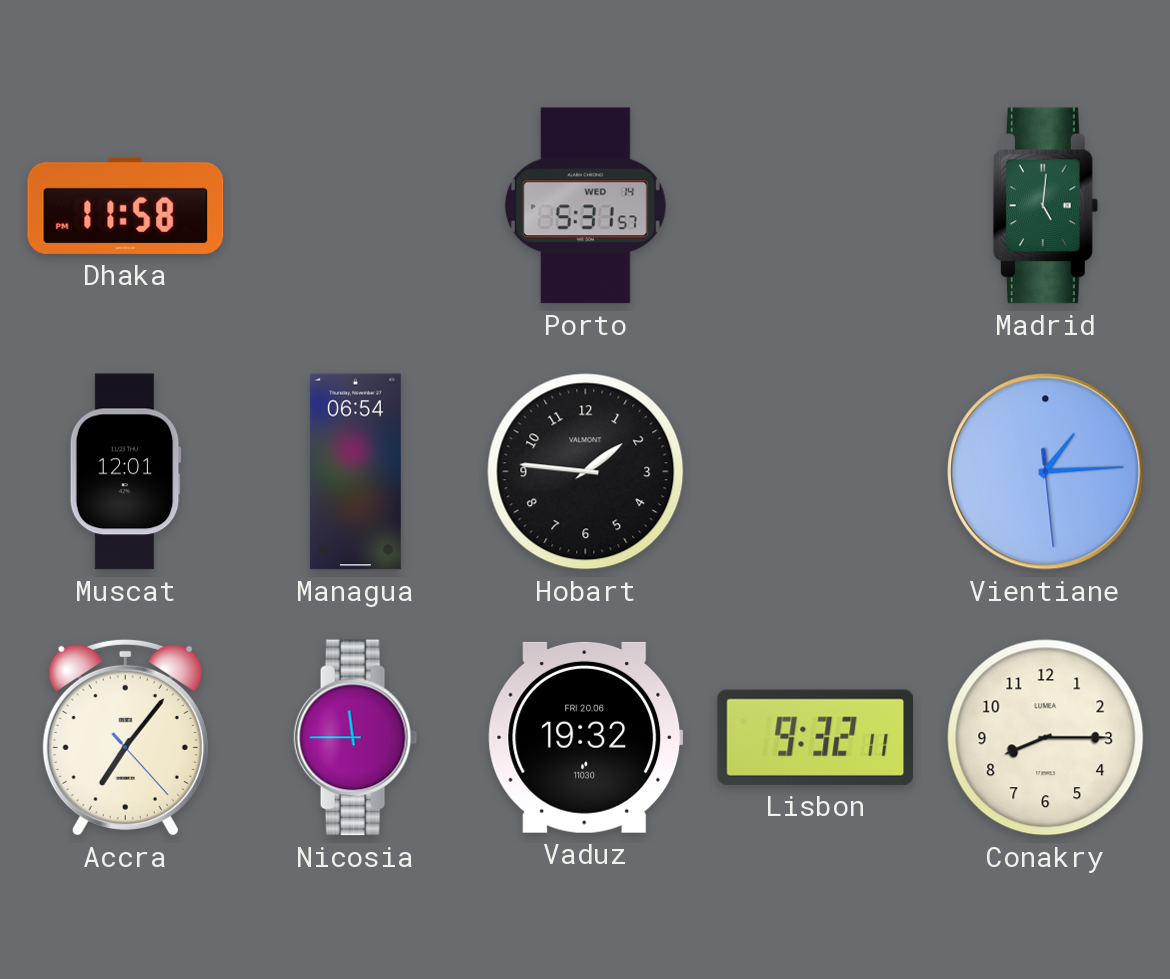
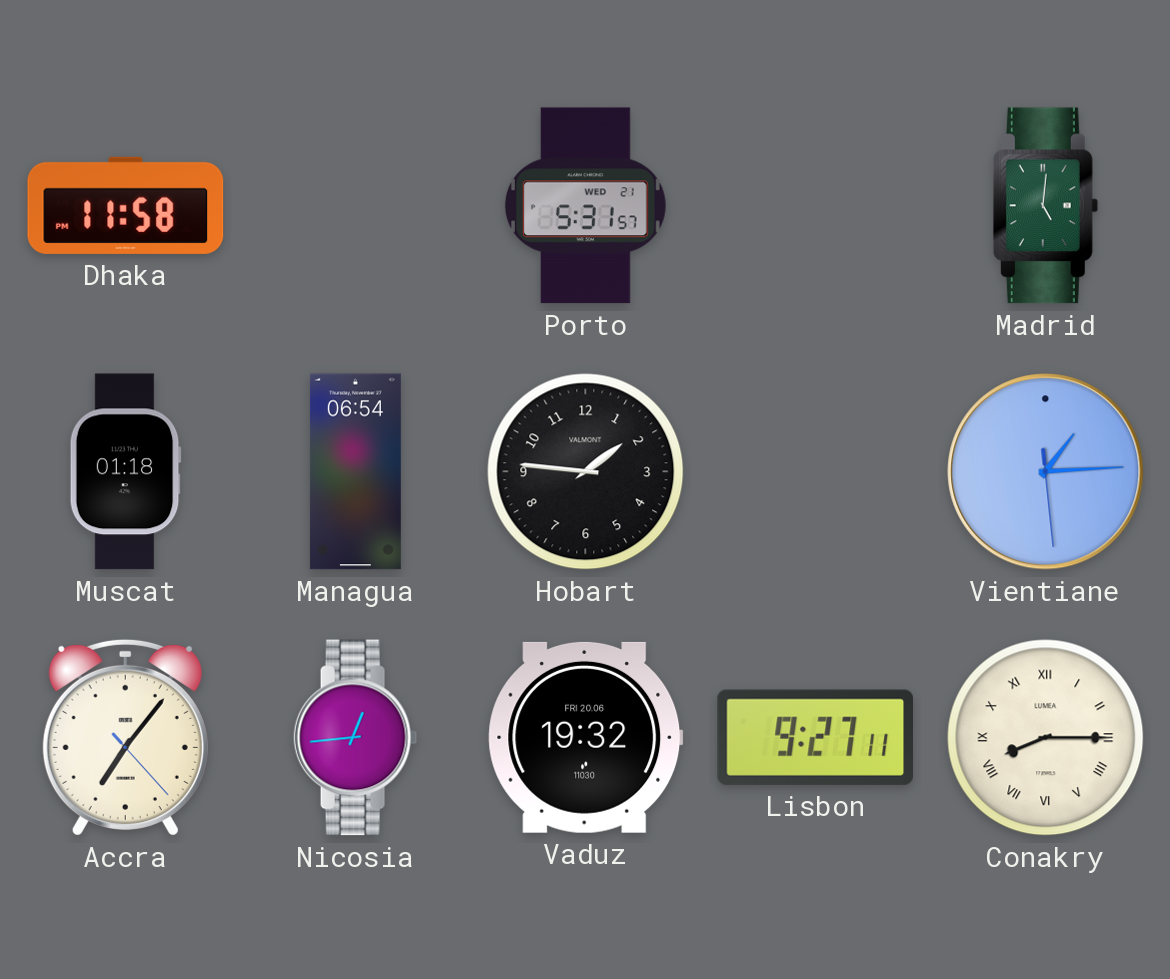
Porto date: WED 14 -> WED 21
Muscat: 12:01 -> 01:18
Nicosia: 11:45 -> 12:44
Lisbon: 9:32 -> 9:27
Conakry numerals: Arabic -> Roman
